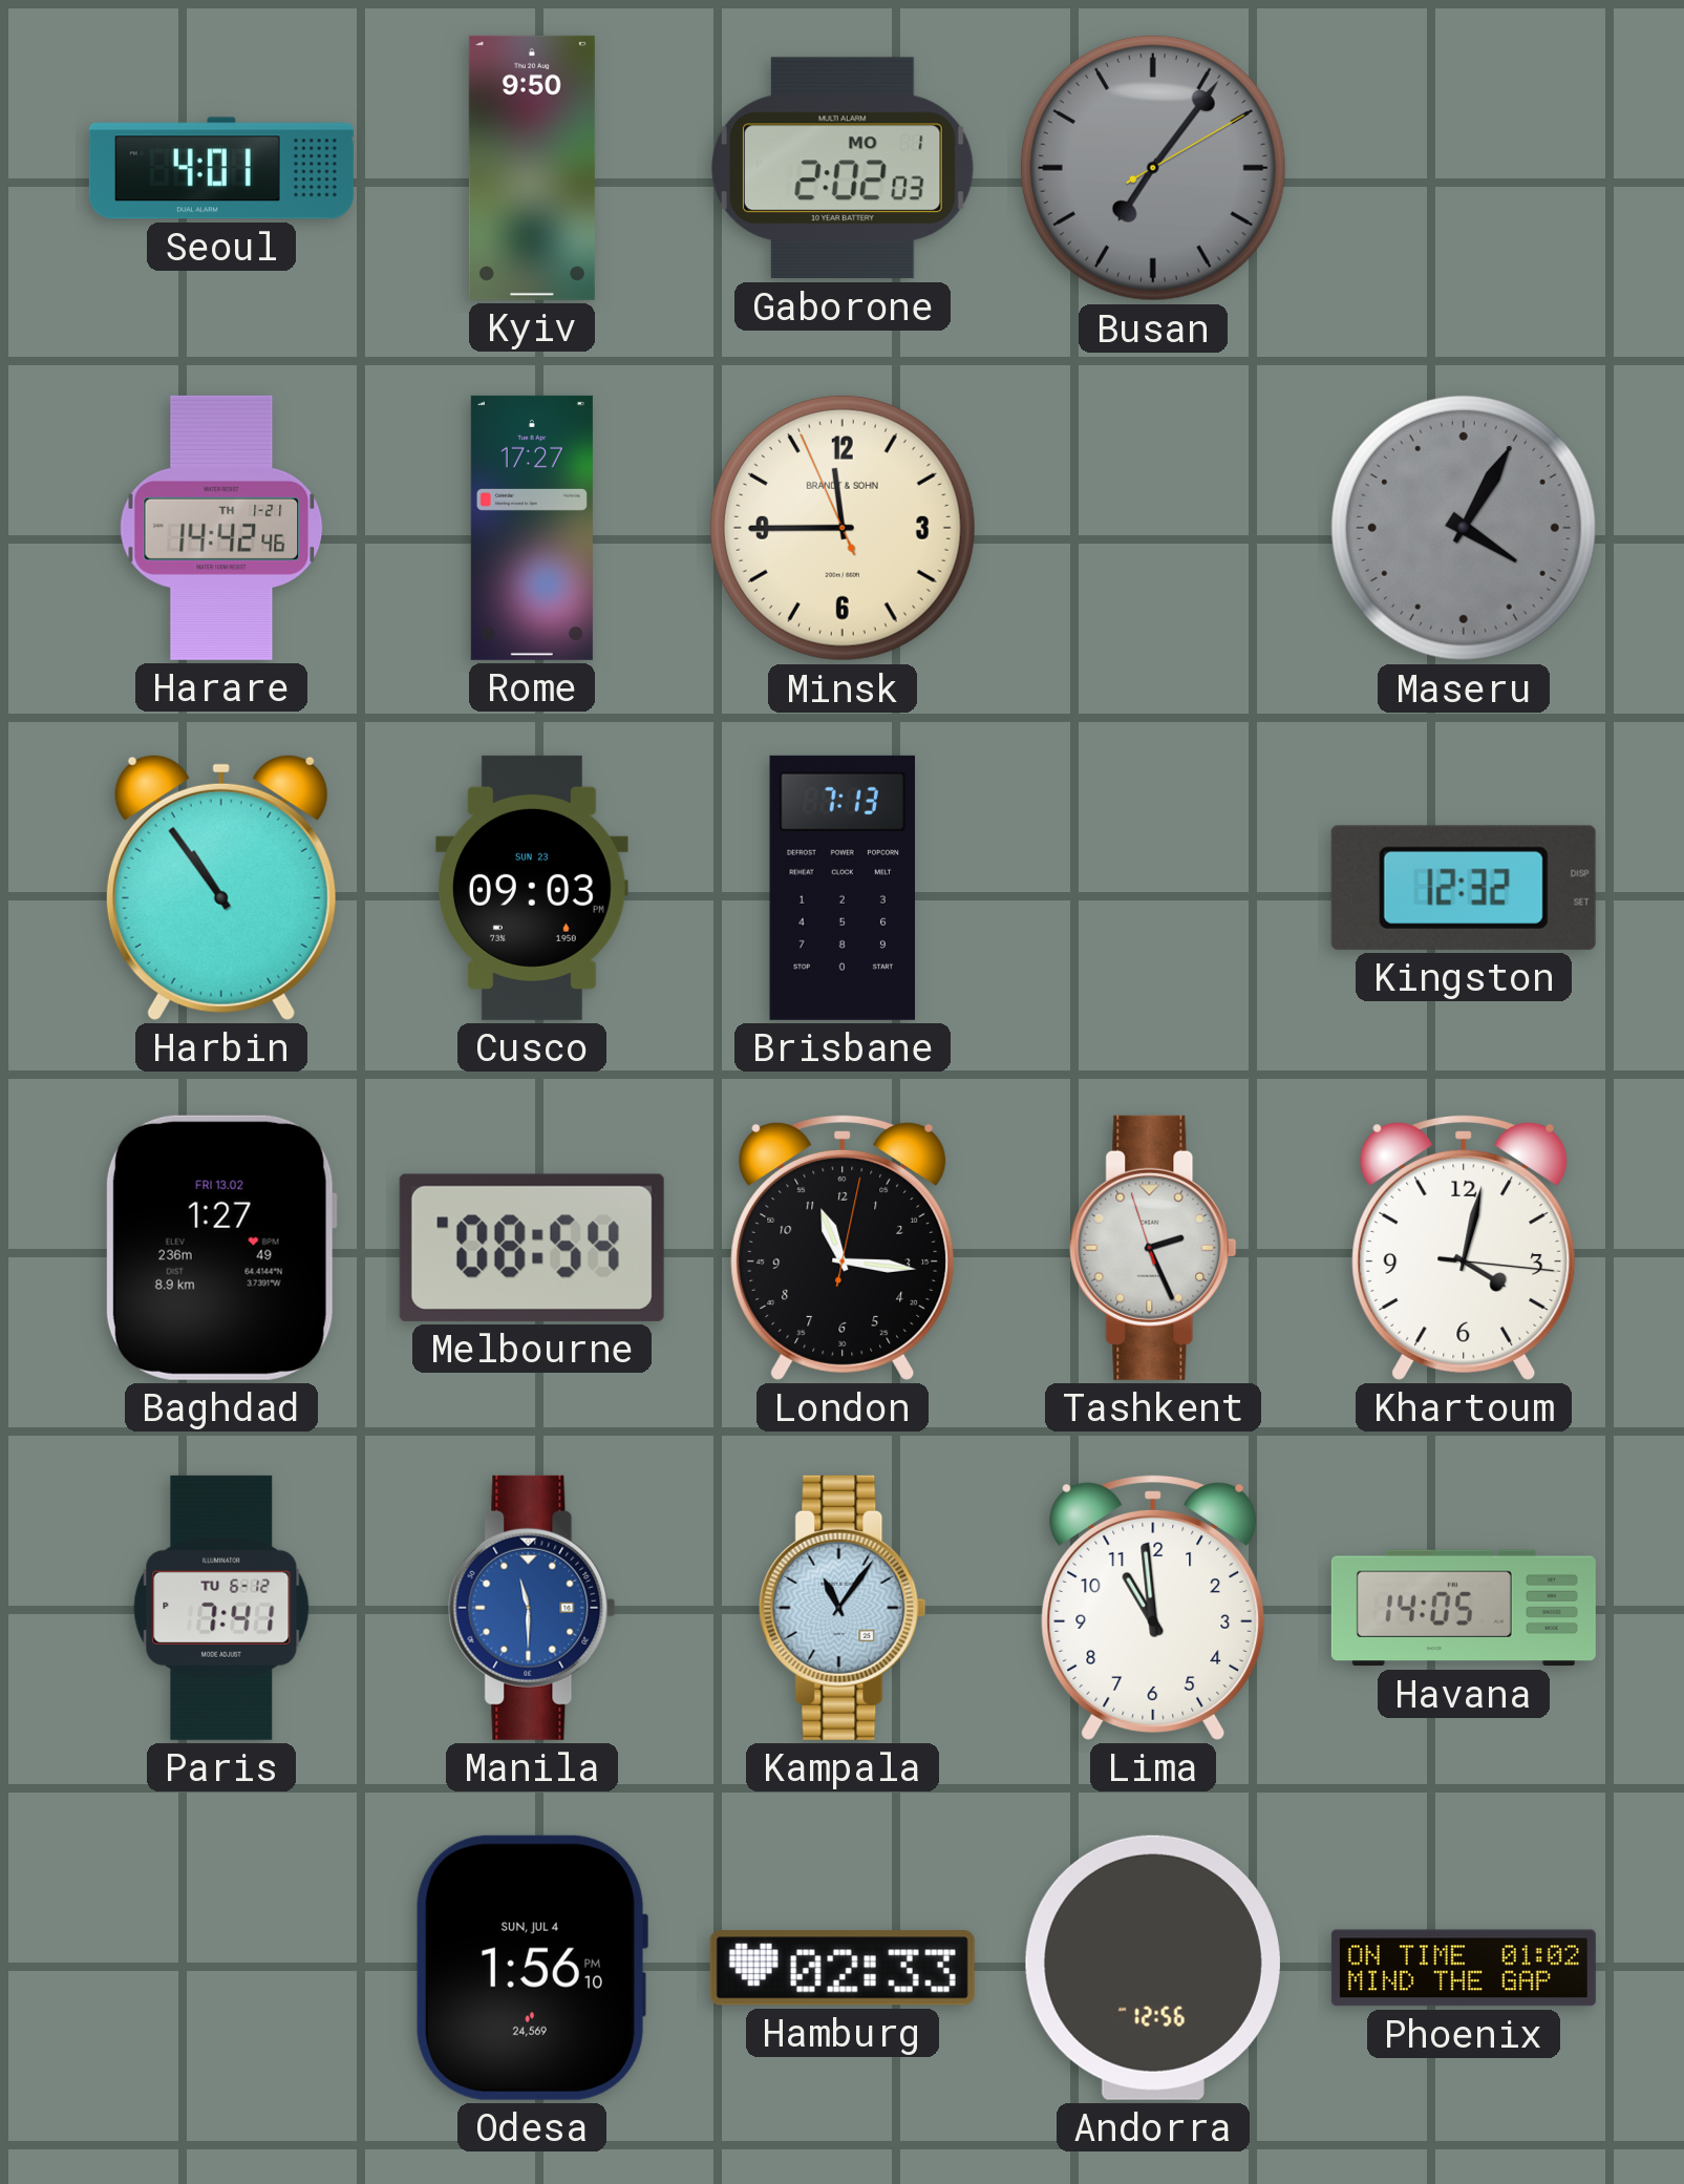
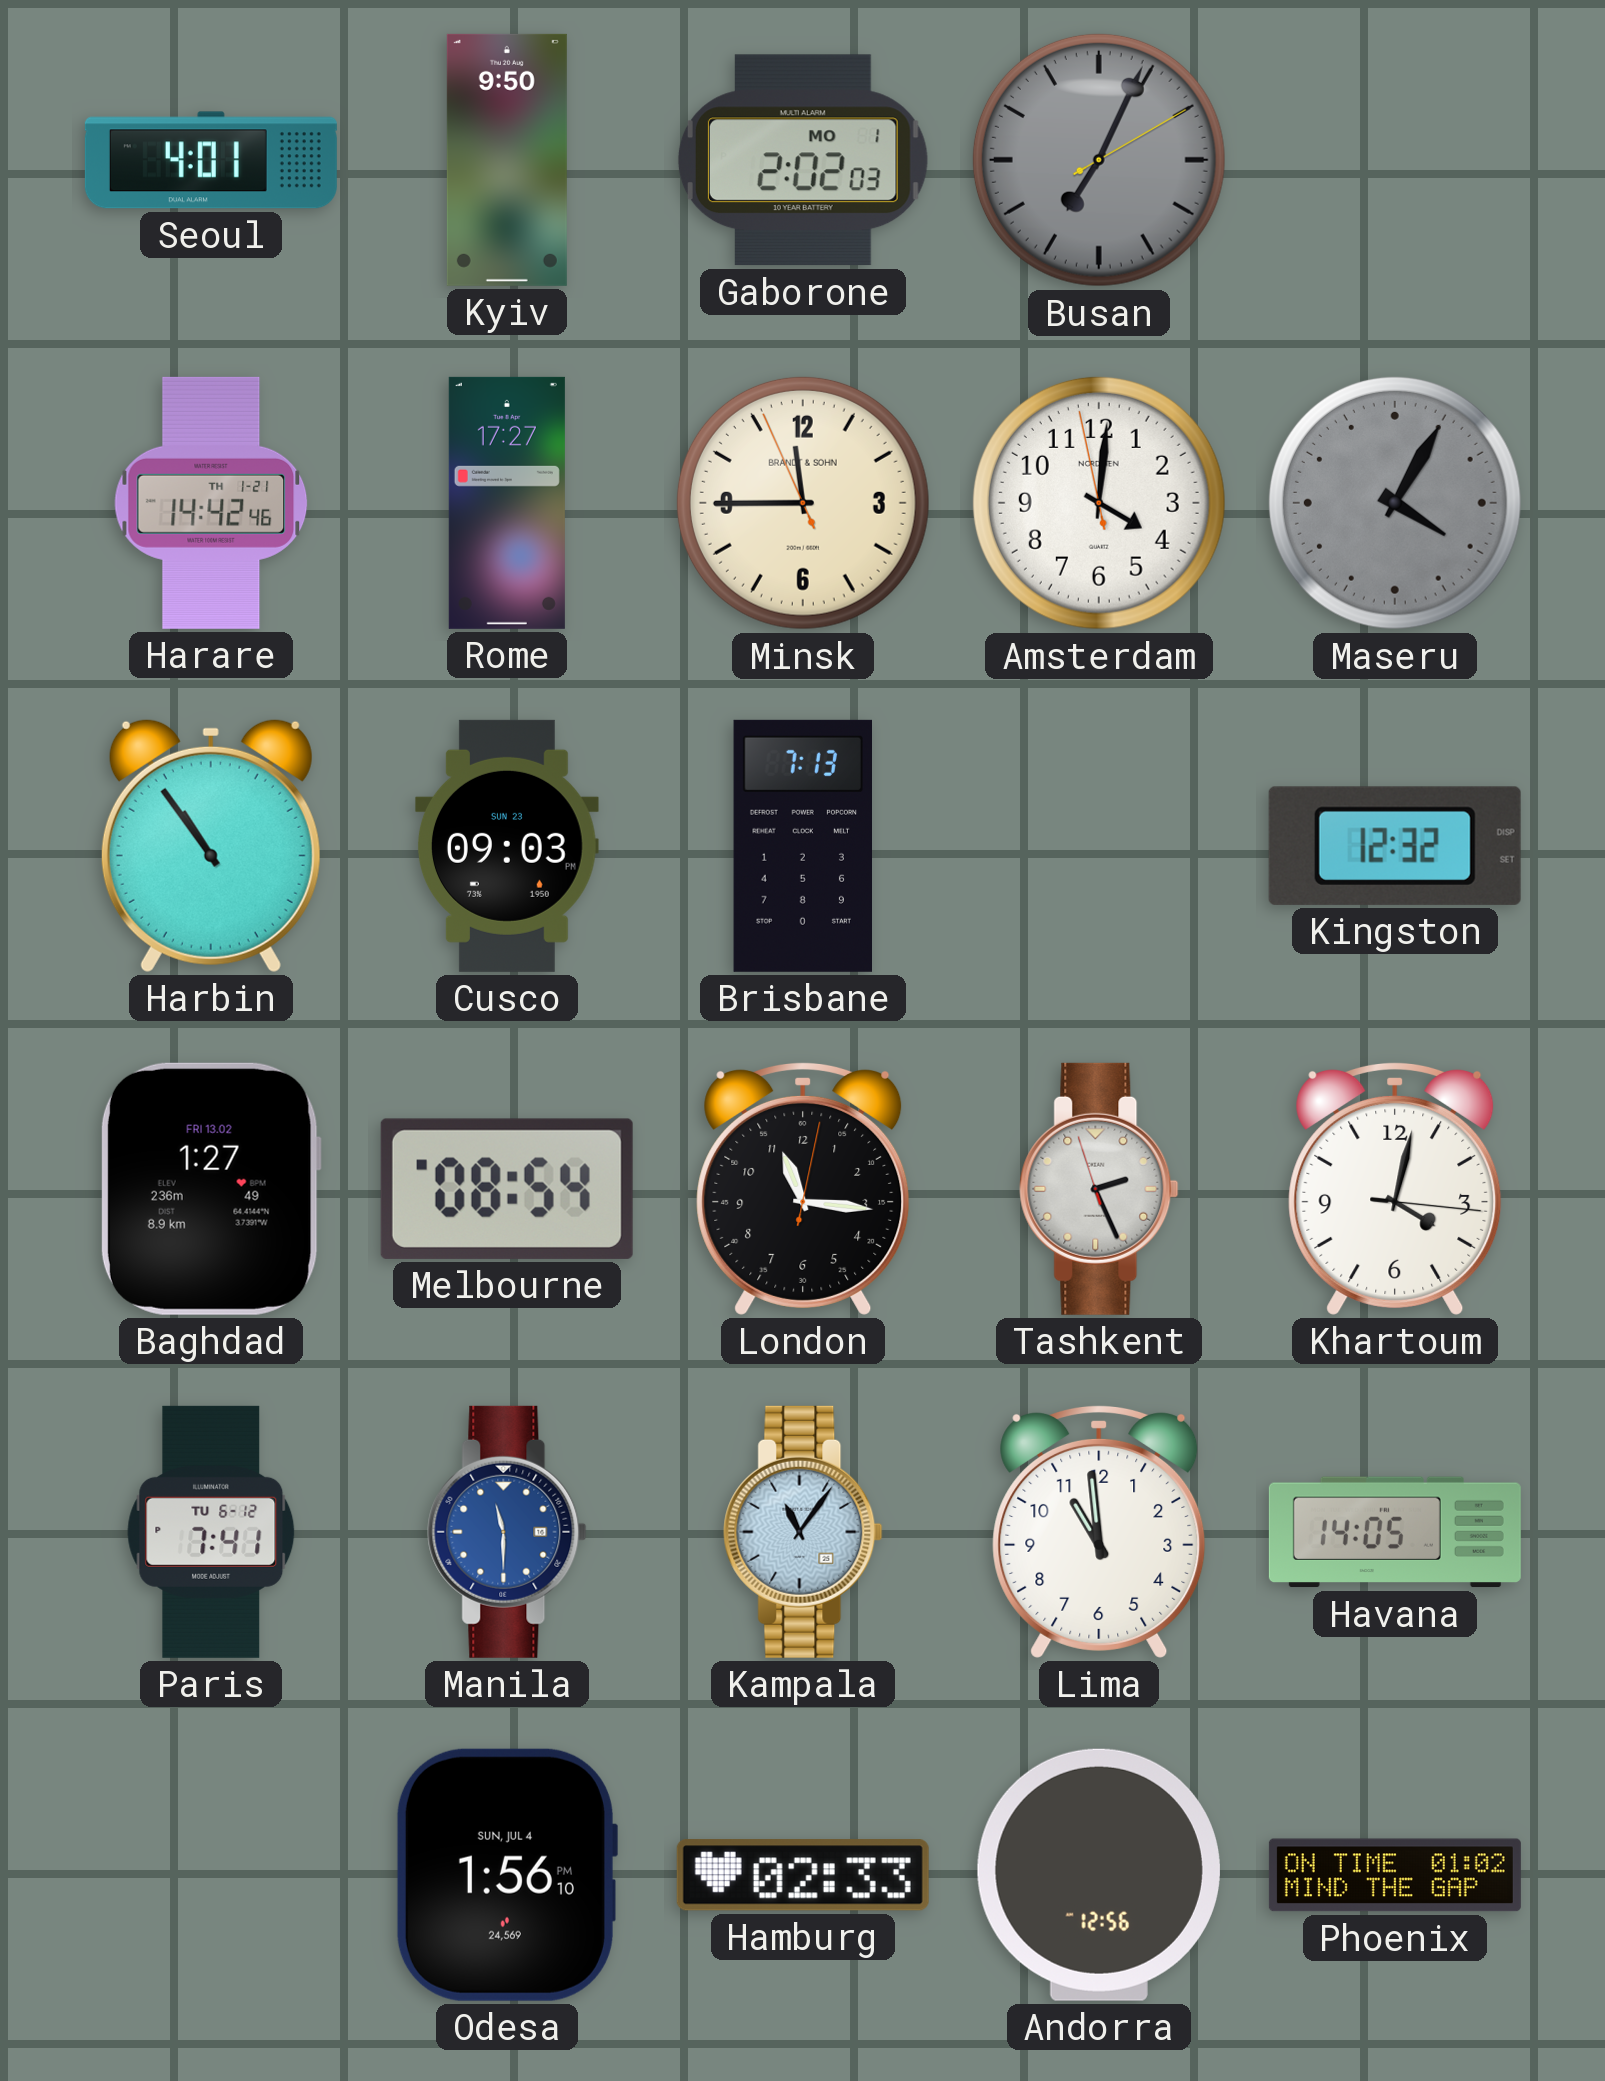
Busan: 7:06 -> 7:04
Amsterdam: none -> 4:00
